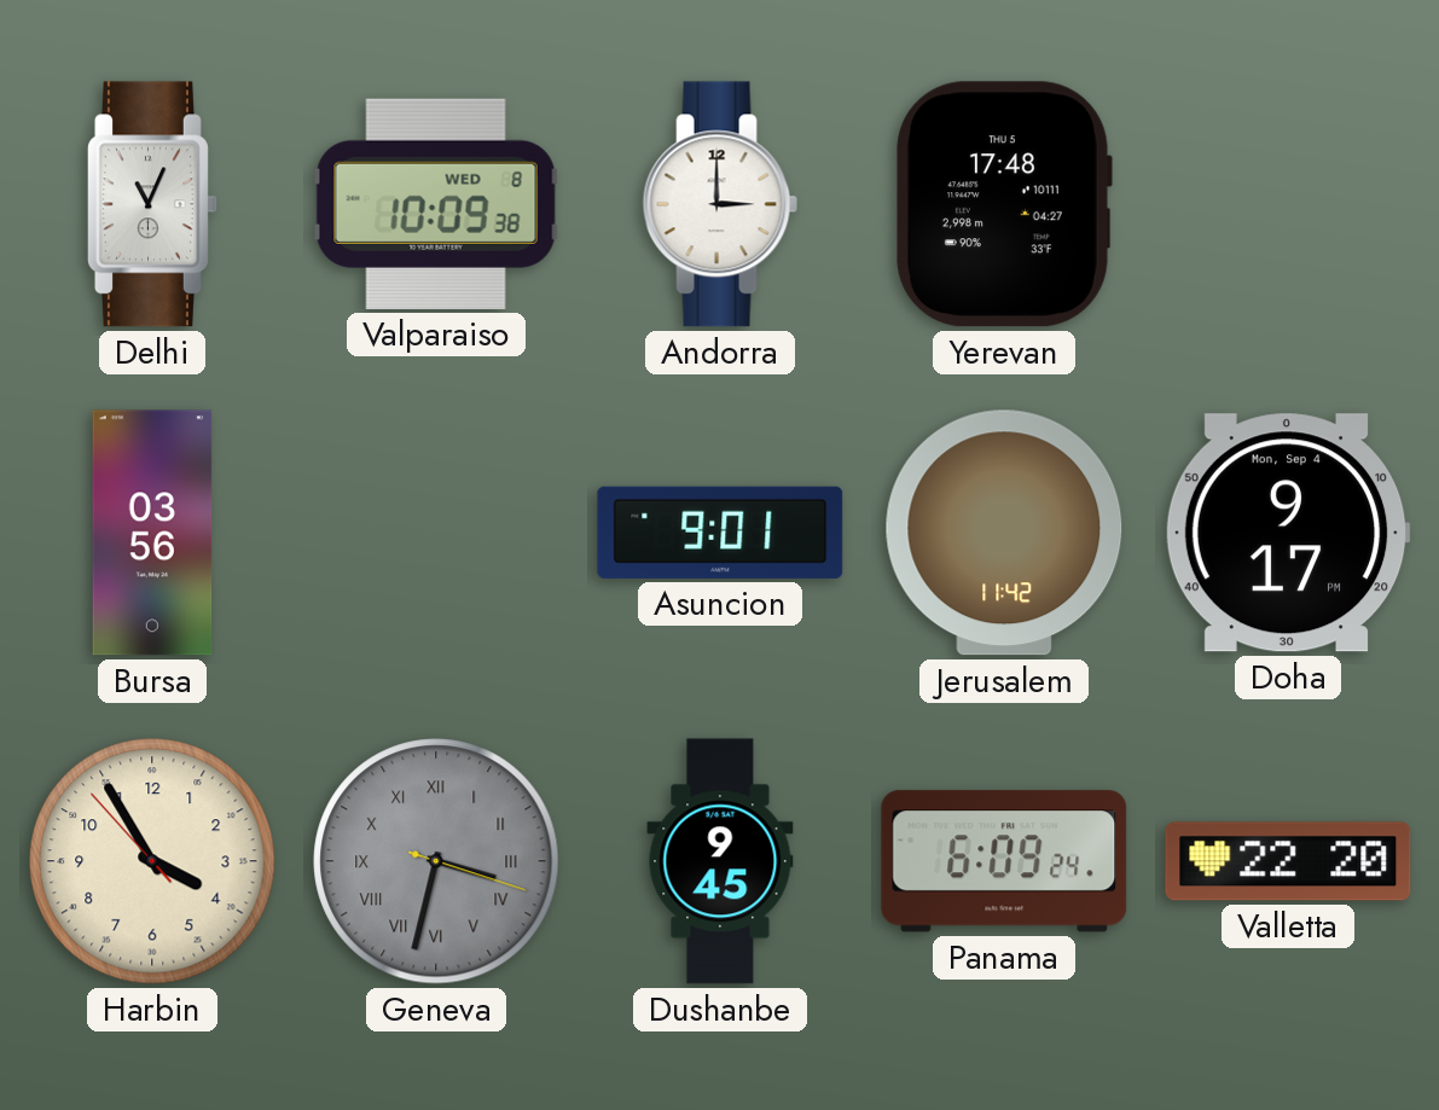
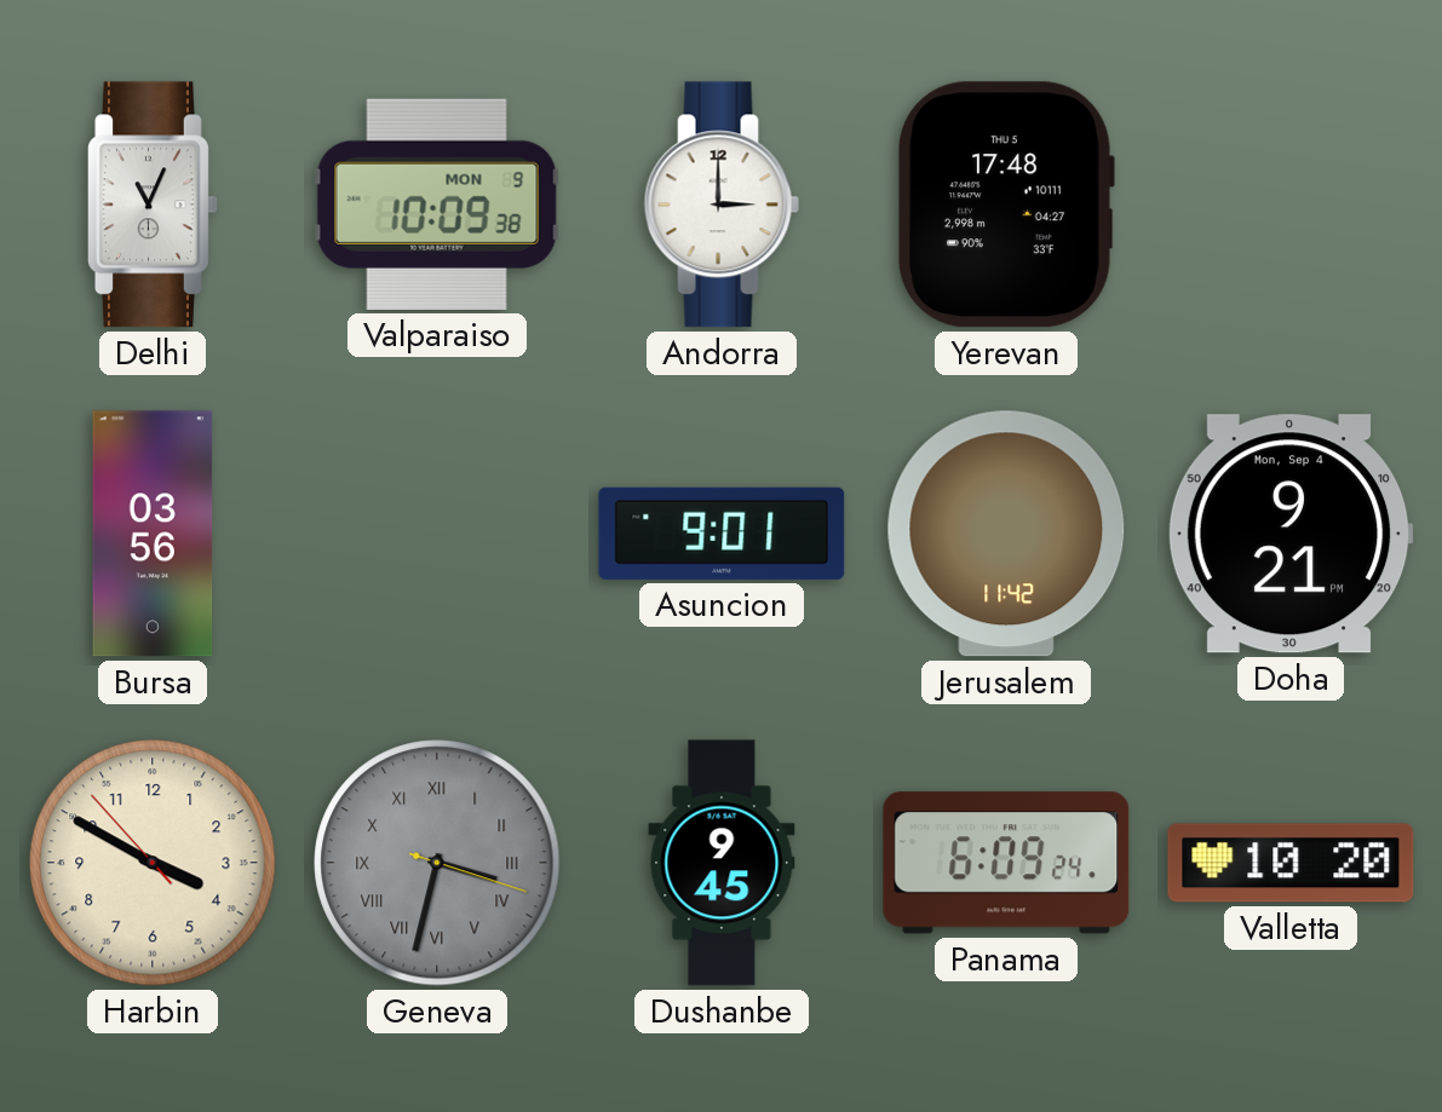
Valparaiso date: WED 8 -> MON 9
Doha: 9:17 -> 9:21
Harbin: 3:54 -> 3:49
Valletta: 22:20 -> 10:20
